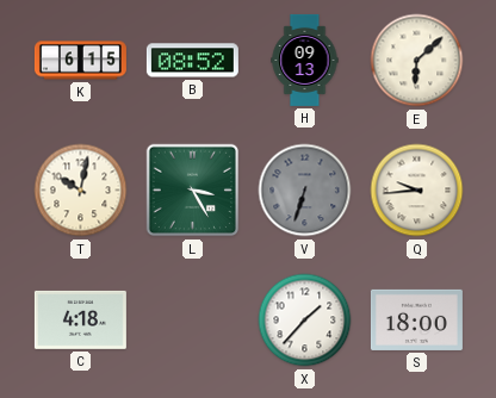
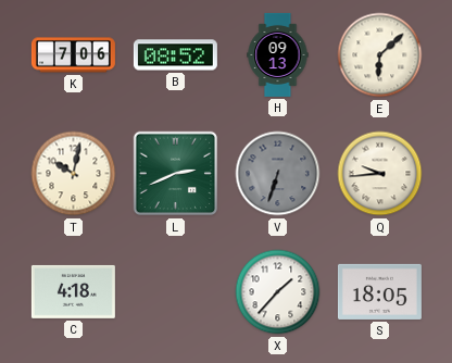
K: 6:15 -> 7:06
L: 3:25 -> 2:41
S: 18:00 -> 18:05
